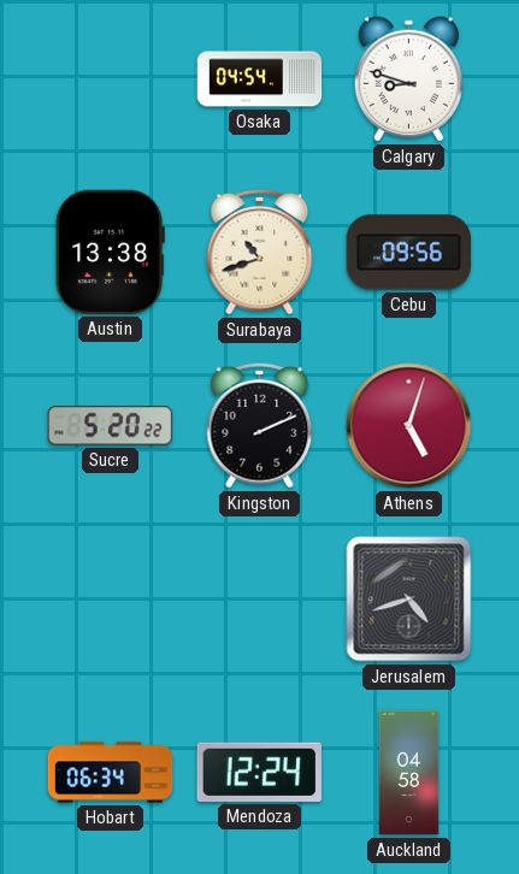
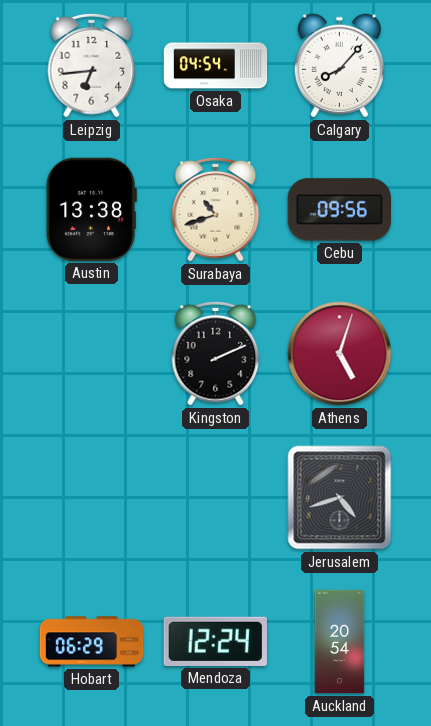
Leipzig: none -> 6:44
Calgary: 8:48 -> 8:07
Sucre: 5:20 -> none
Hobart: 06:34 -> 06:29
Auckland: 04:58 -> 20:54
